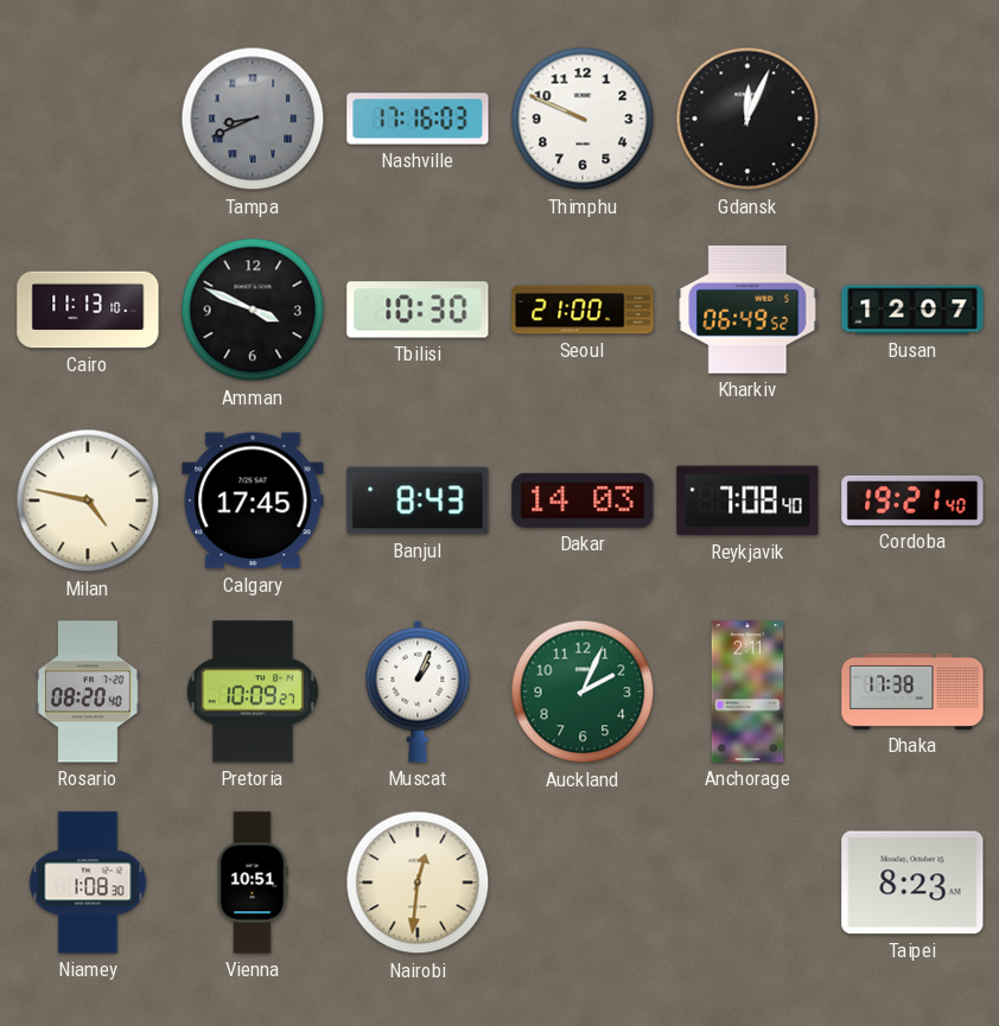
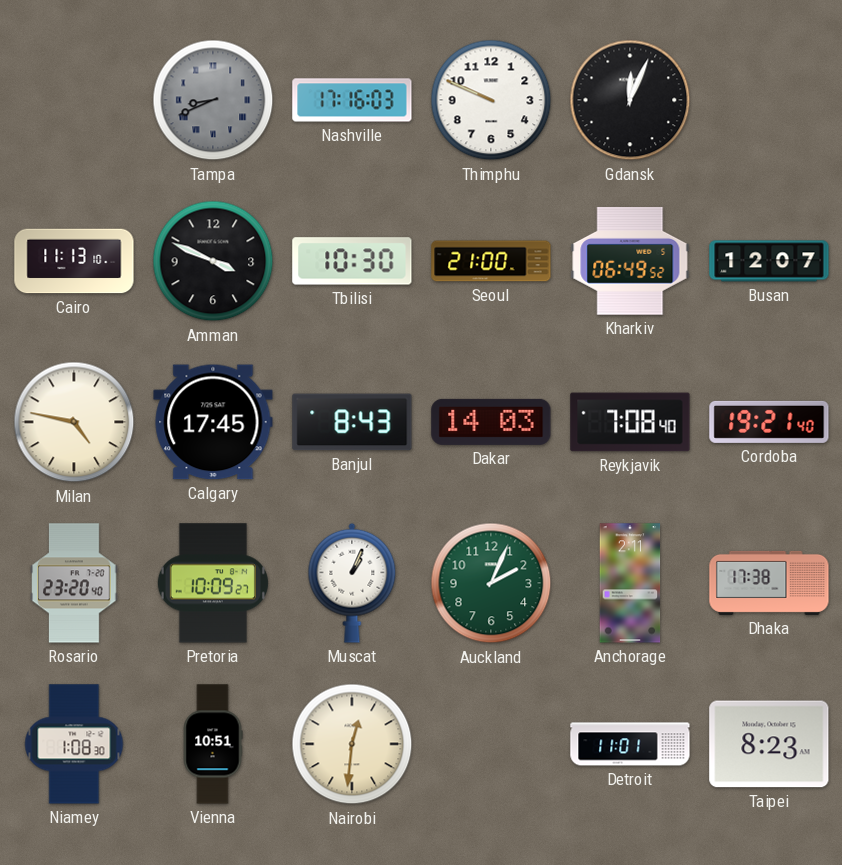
Rosario: 08:20 -> 23:20
Detroit: none -> 11:01
